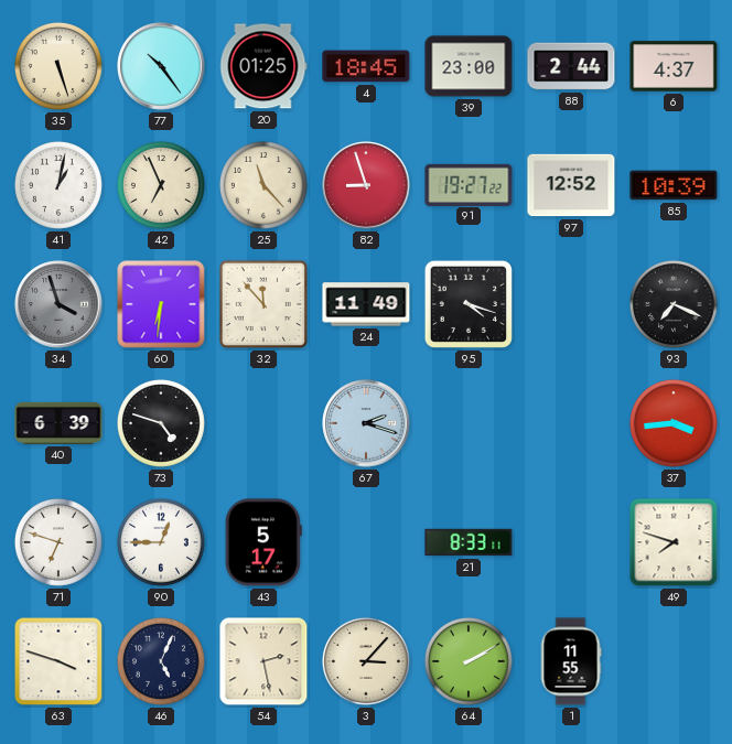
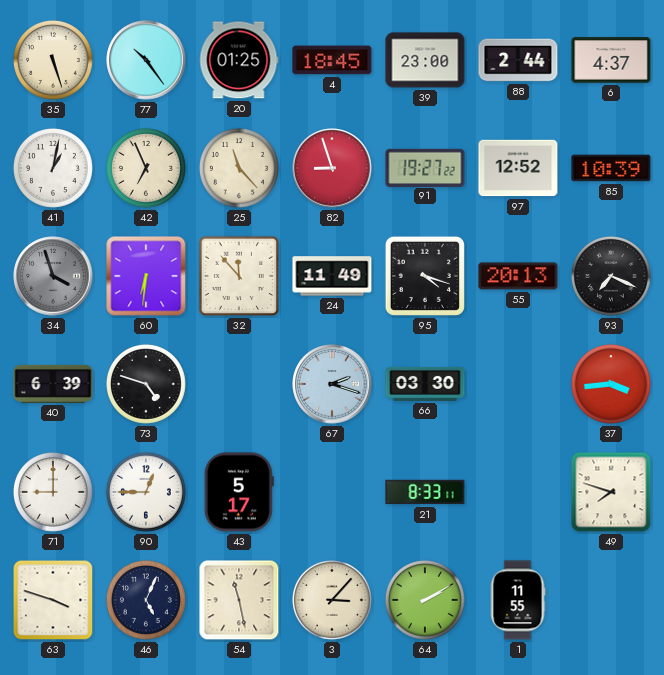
55: none -> 20:13
66: none -> 03:30
71: 6:48 -> 9:00
54: 2:28 -> 11:28
